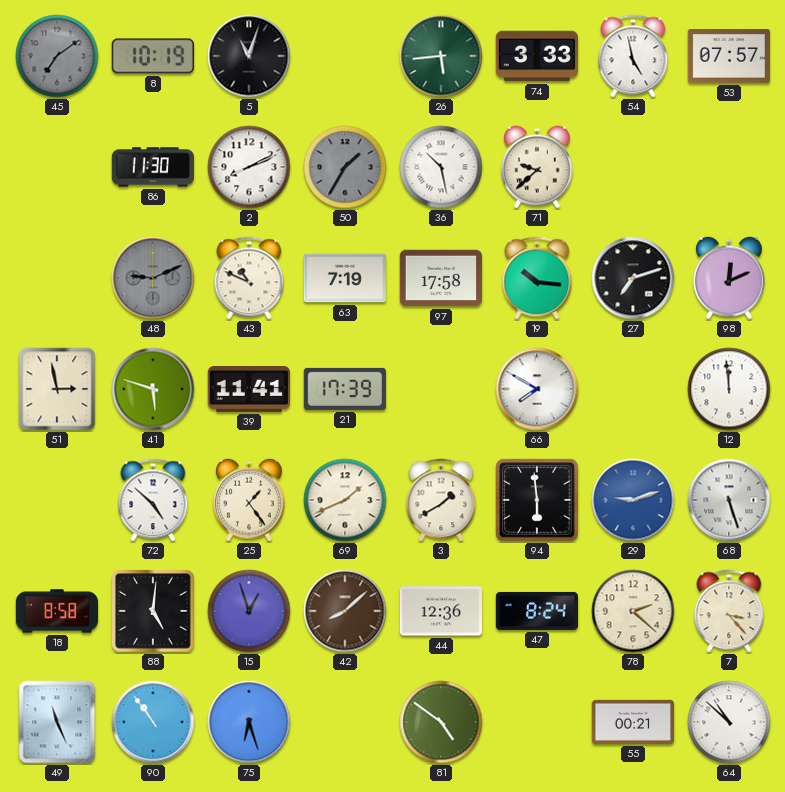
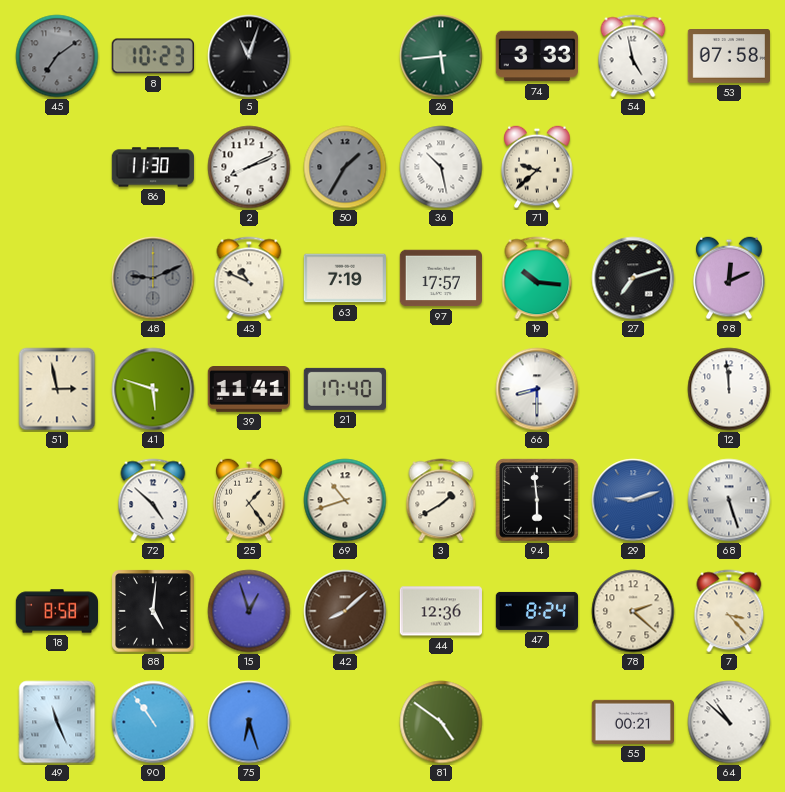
8: 10:19 -> 10:23
53: 07:57 -> 07:58
97: 17:58 -> 17:57
21: 17:39 -> 17:40
66: 7:50 -> 8:30
69: 1:41 -> 10:42
